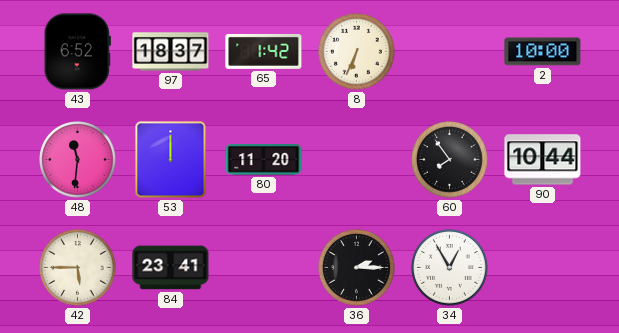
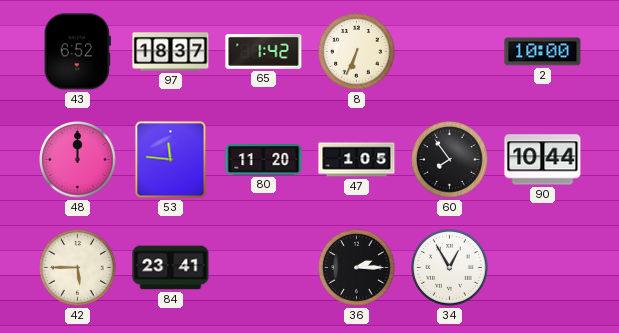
48: 11:31 -> 12:00
53: 12:00 -> 11:46
47: none -> 1:05
